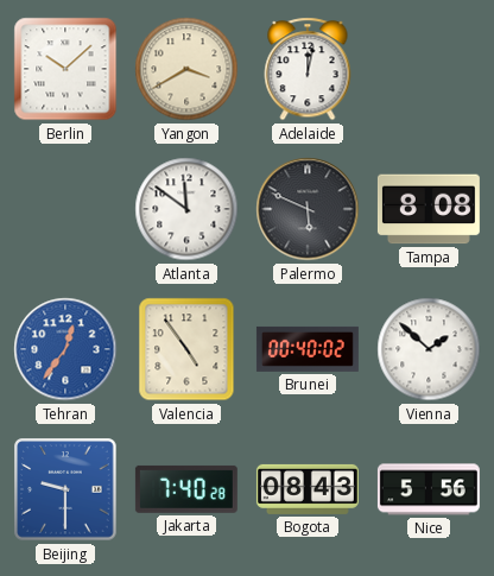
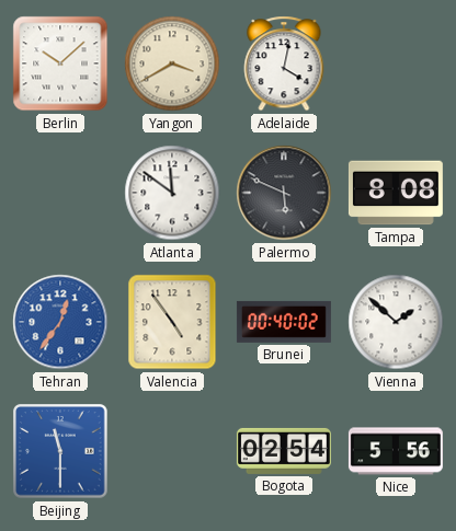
Adelaide: 12:02 -> 4:02
Beijing: 9:30 -> 11:30
Jakarta: 7:40 -> none
Bogota: 08:43 -> 02:54
